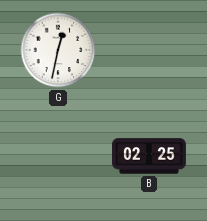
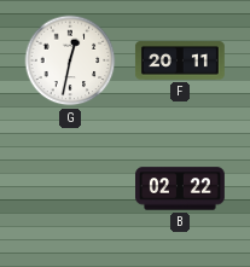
F: none -> 20:11
B: 02:25 -> 02:22
